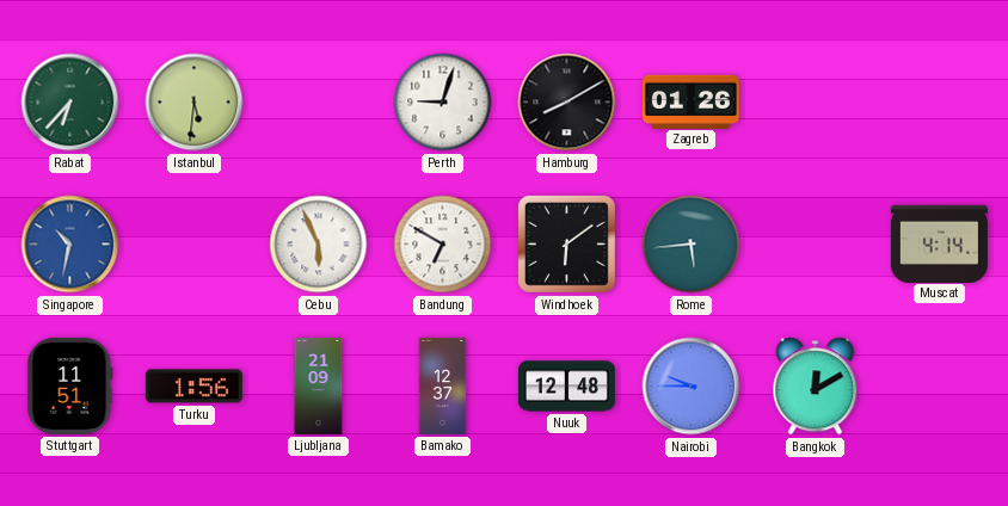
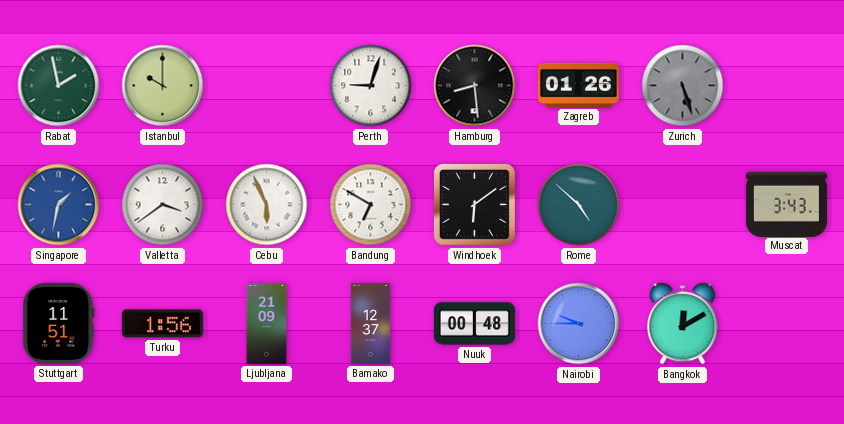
Rabat: 6:37 -> 1:58
Istanbul: 5:31 -> 10:00
Hamburg: 8:10 -> 8:29
Zurich: none -> 5:27
Singapore: 10:32 -> 1:32
Valletta: none -> 3:39
Rome: 5:44 -> 4:52
Muscat: 4:14 -> 3:43
Nuuk: 12:48 -> 00:48
